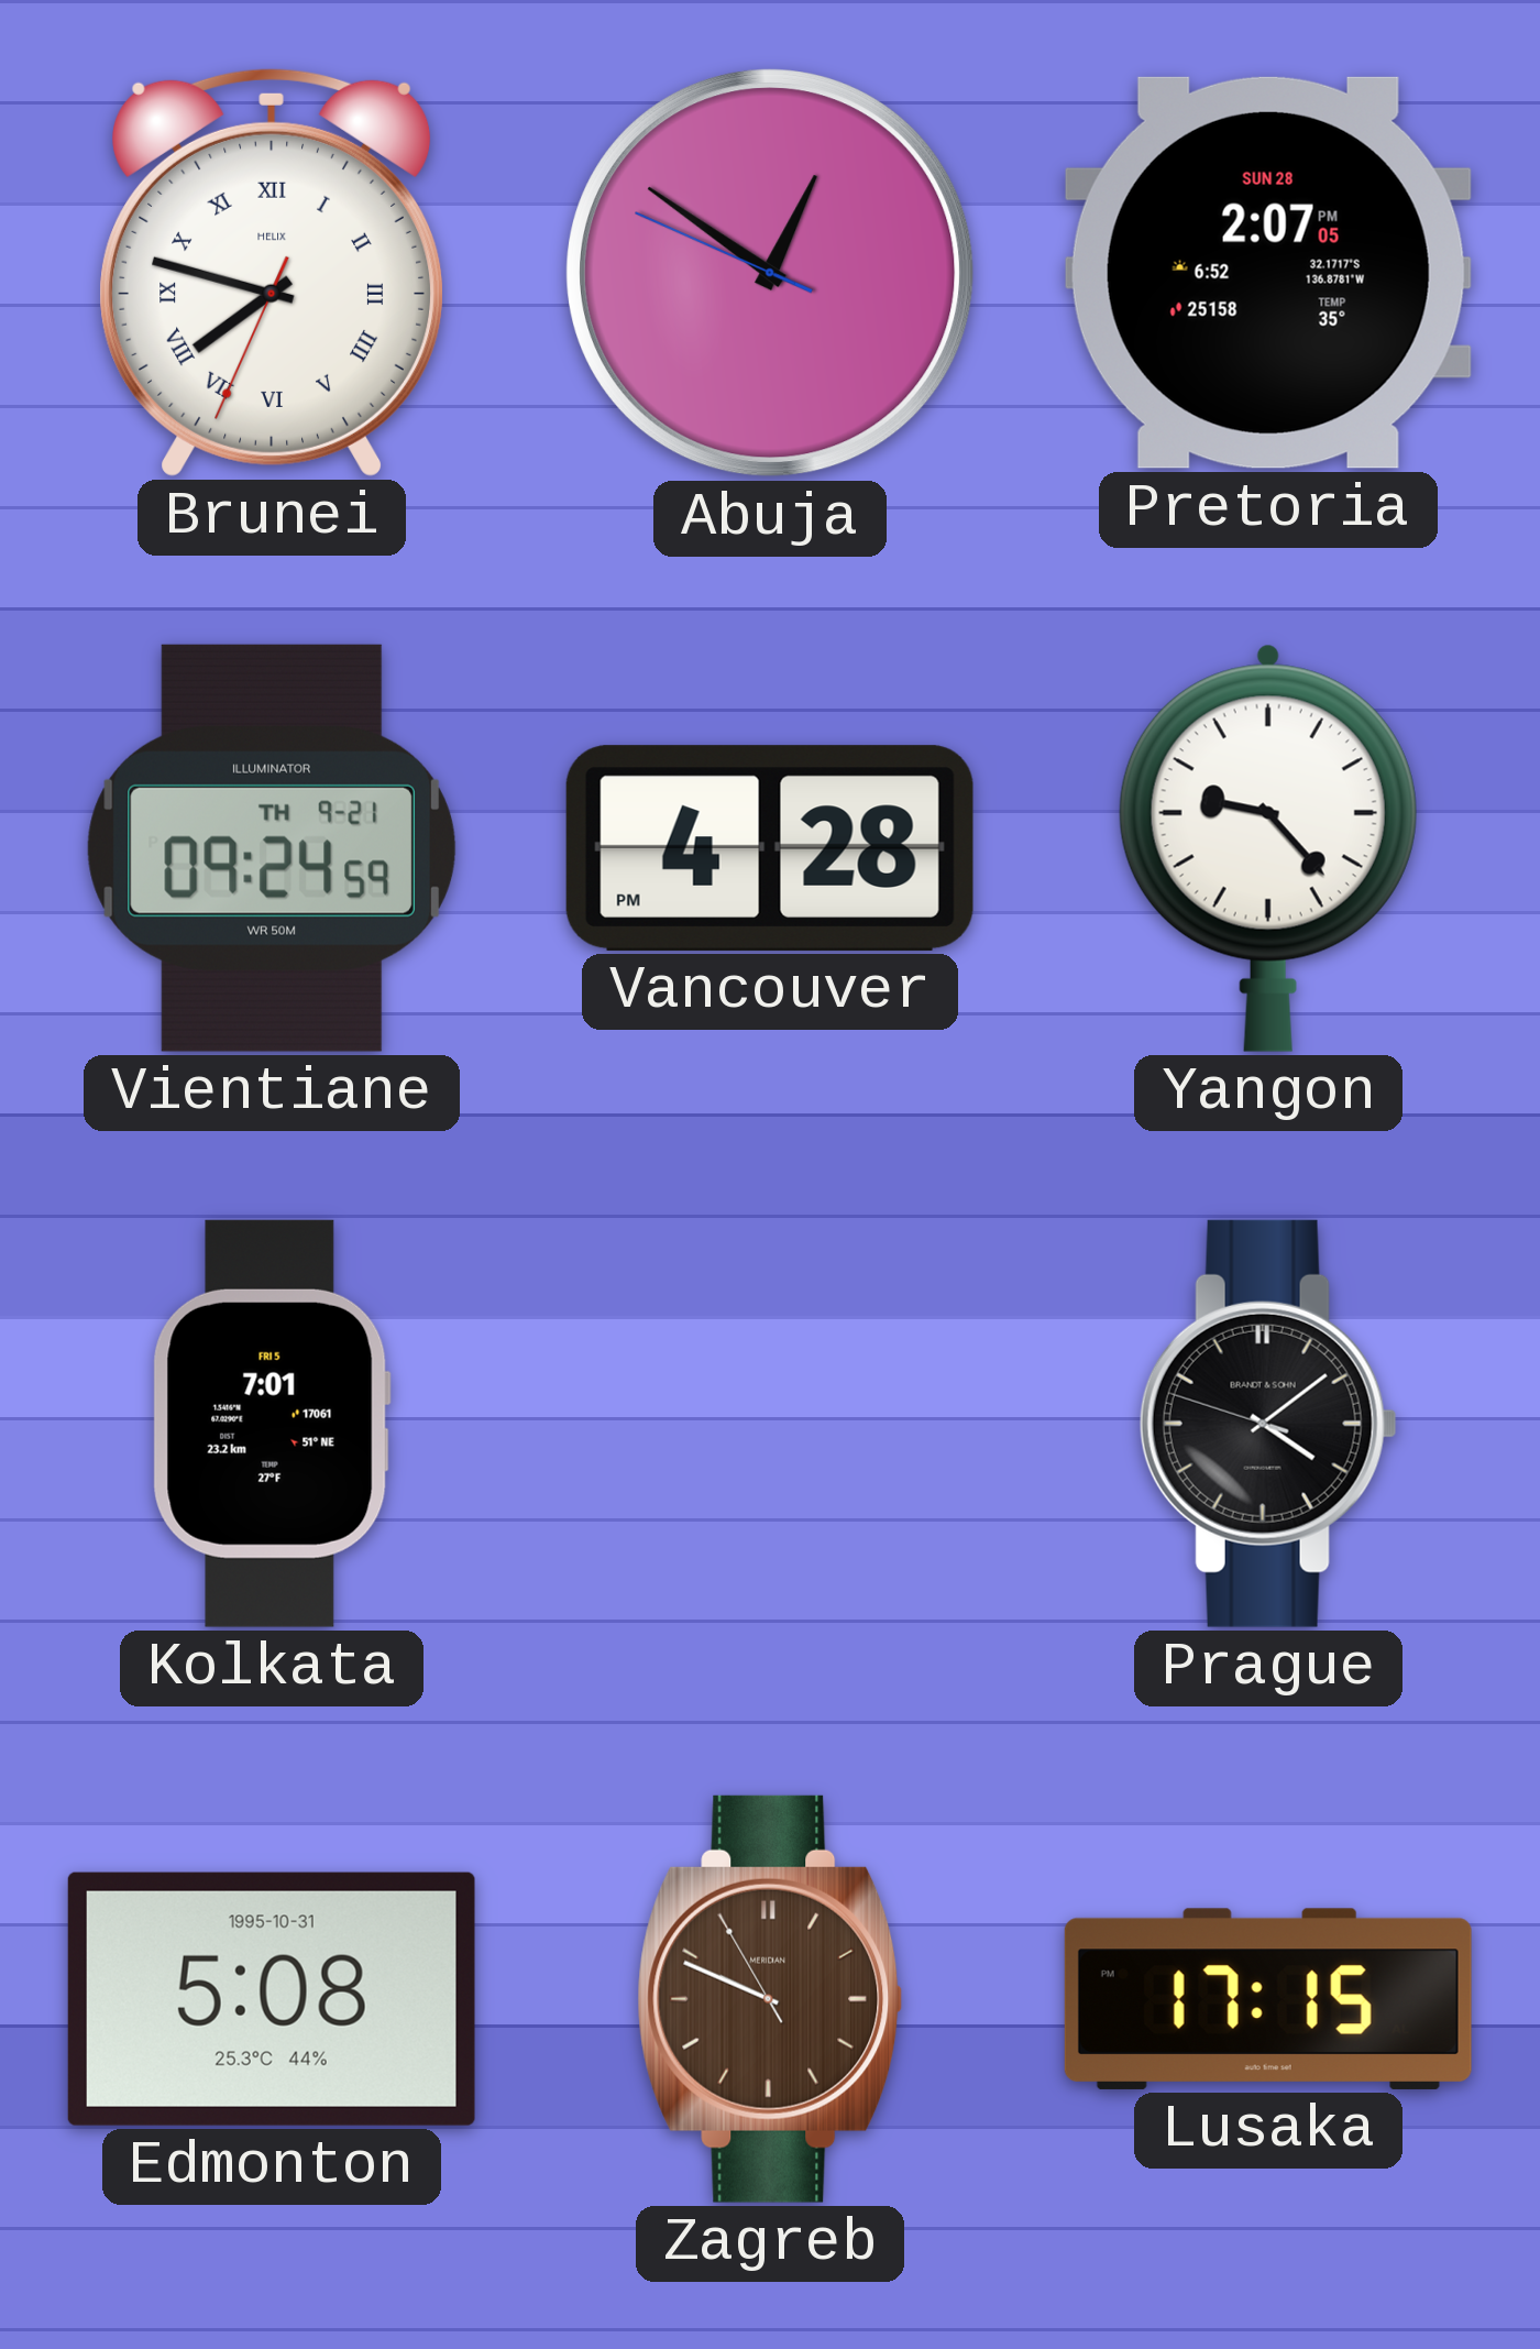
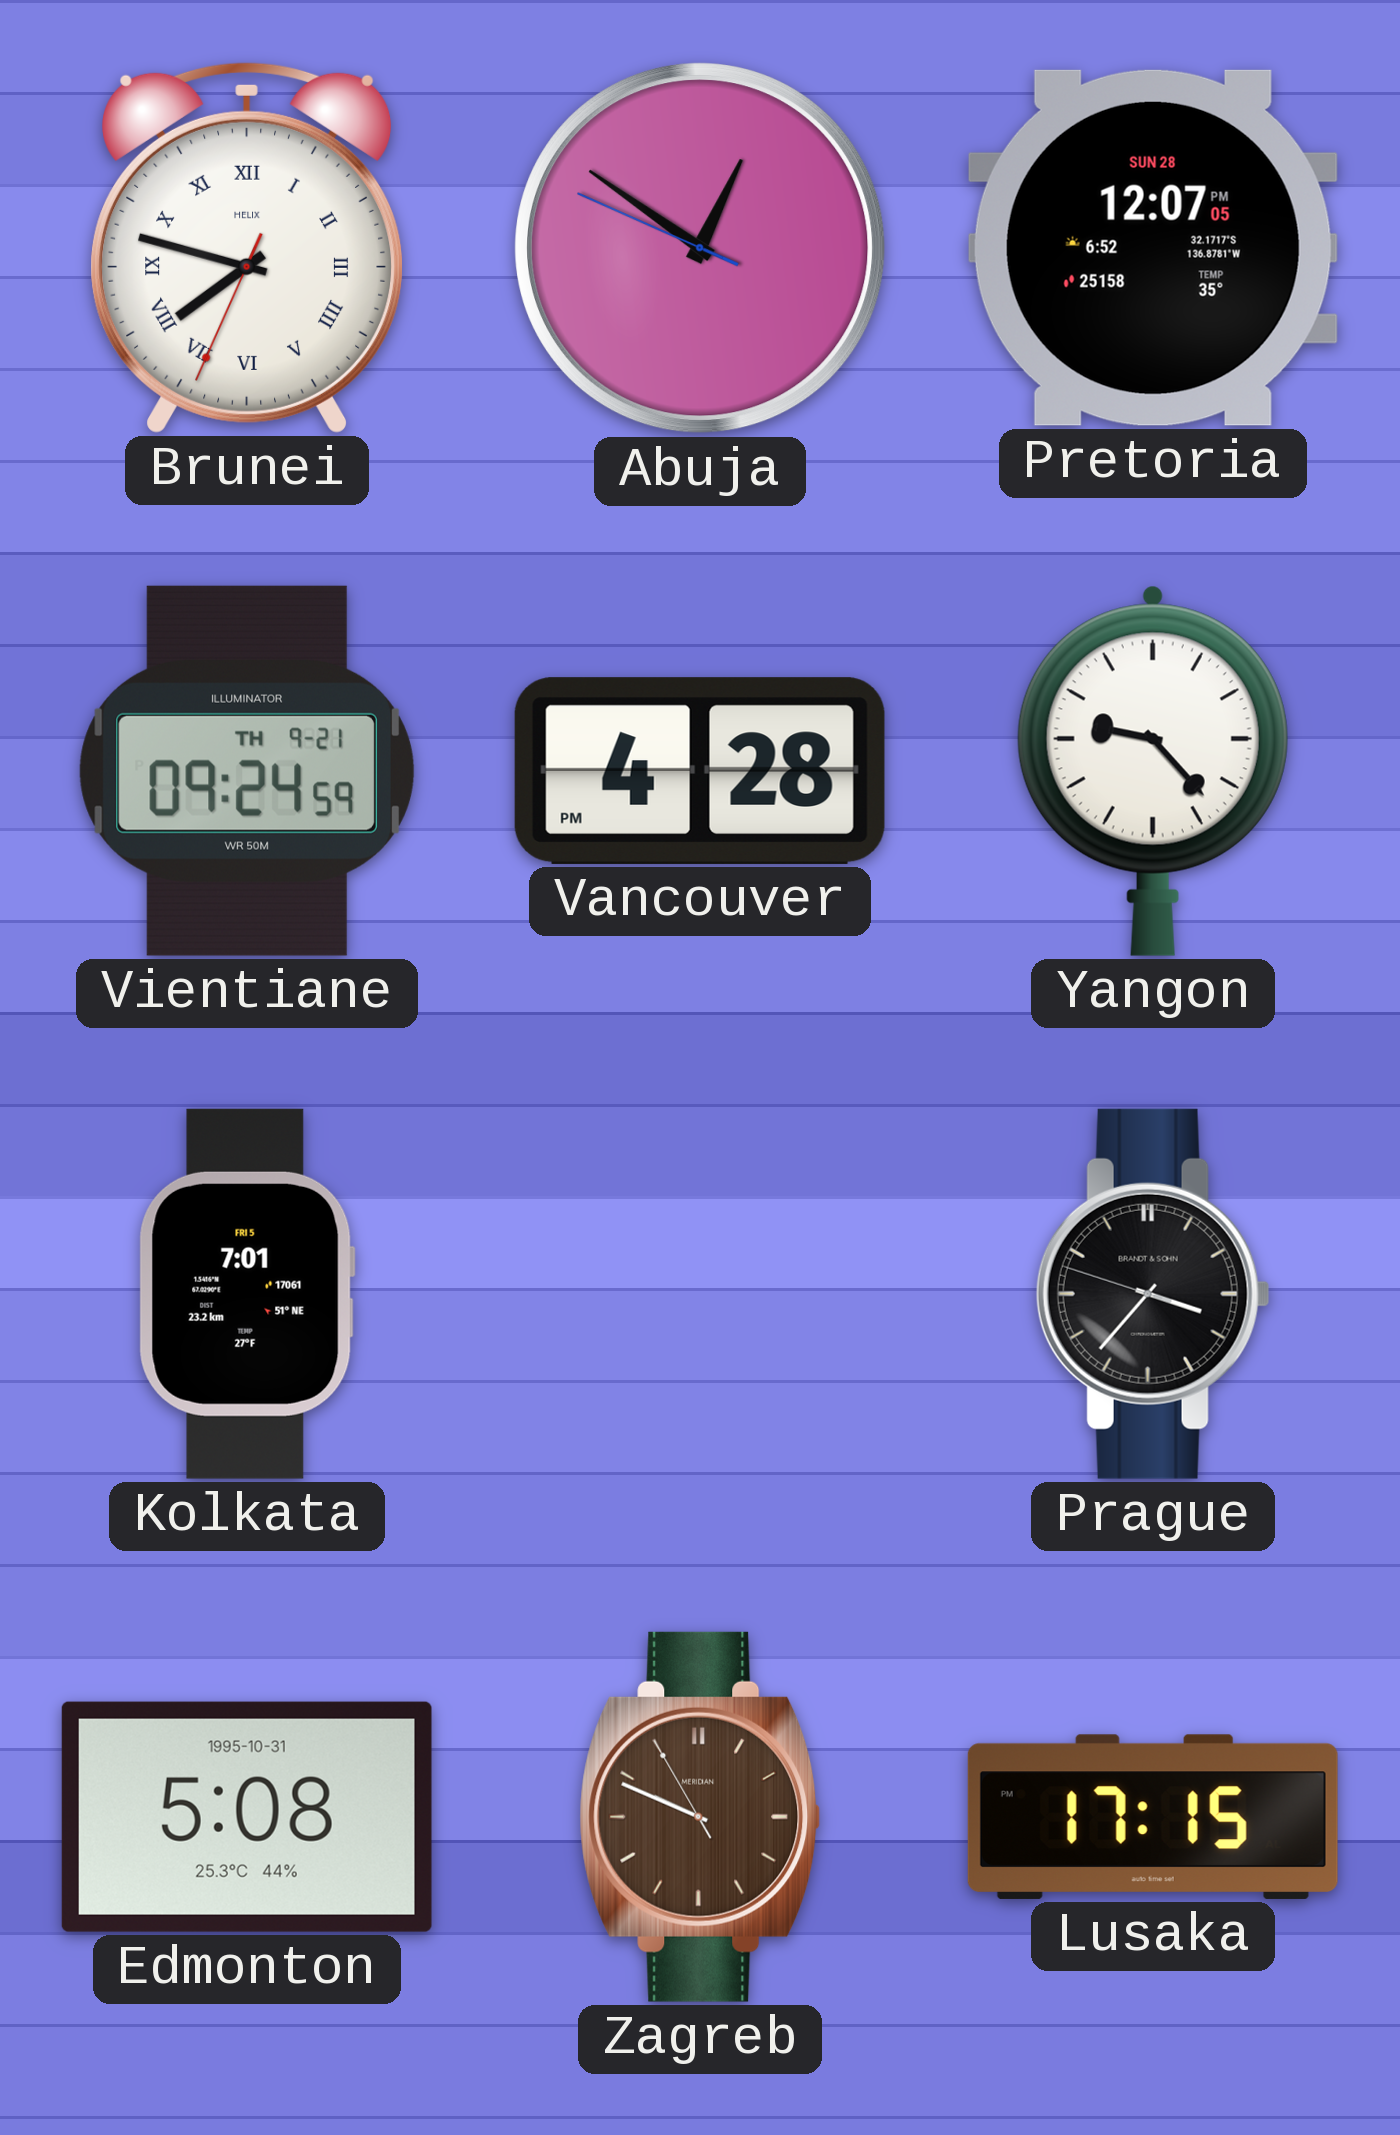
Pretoria: 2:07 -> 12:07
Prague: 4:08 -> 3:36
